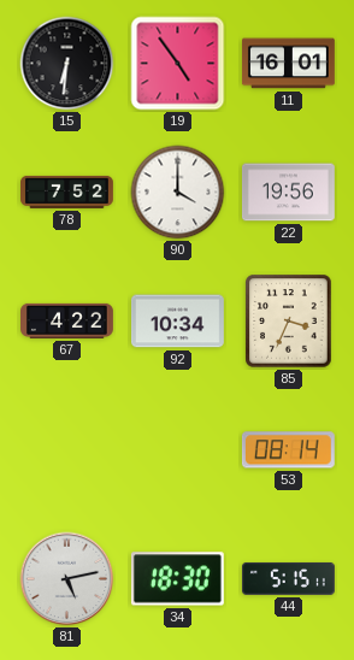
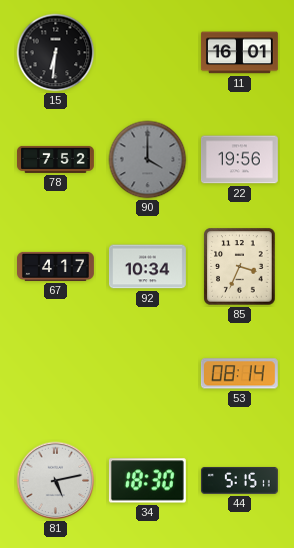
19: 4:54 -> none
90 dial: white -> grey
67: 4:22 -> 4:17
